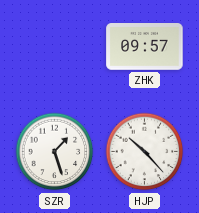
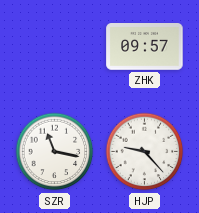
SZR: 1:27 -> 11:17
HJP: 10:23 -> 9:23
